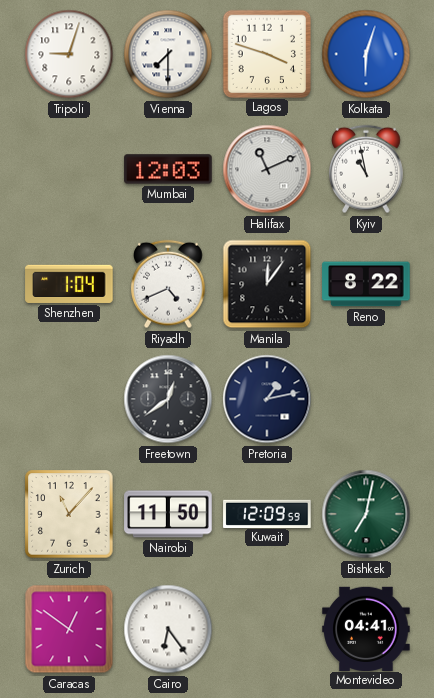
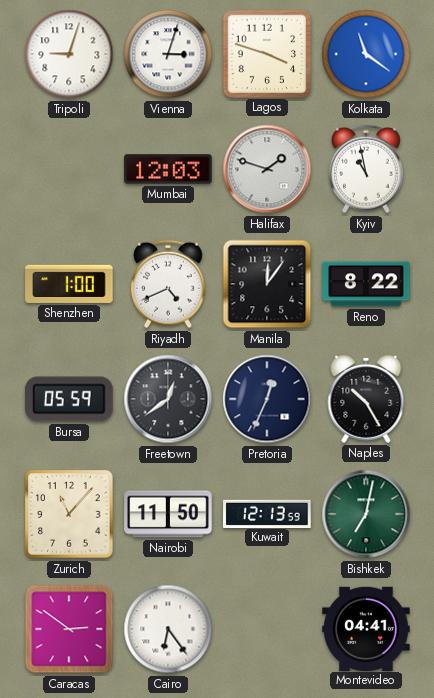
Vienna: 7:30 -> 3:03
Kolkata: 6:03 -> 11:21
Halifax: 11:11 -> 1:48
Shenzhen: 1:04 -> 1:00
Bursa: none -> 05:59
Pretoria: 1:13 -> 12:34
Naples: none -> 10:25
Kuwait: 12:09 -> 12:13
Caracas: 12:51 -> 2:51
